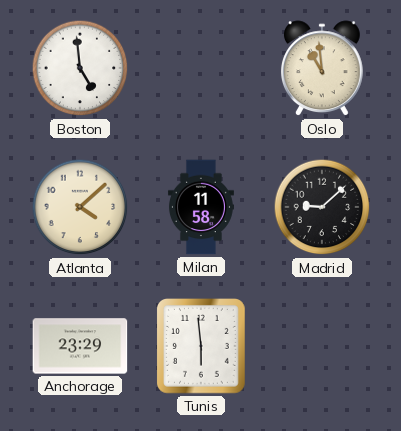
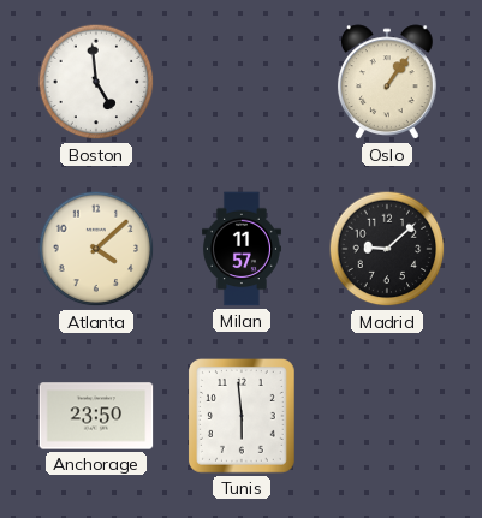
Oslo: 10:59 -> 1:06
Milan: 11:58 -> 11:57
Anchorage: 23:29 -> 23:50
